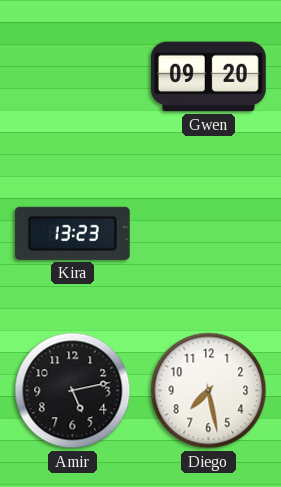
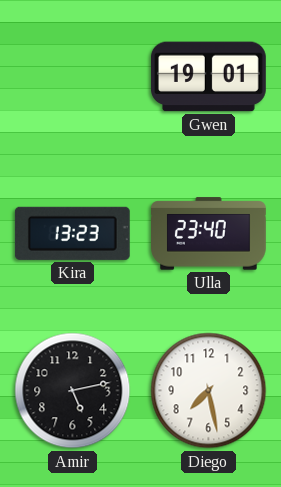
Gwen: 09:20 -> 19:01
Ulla: none -> 23:40
